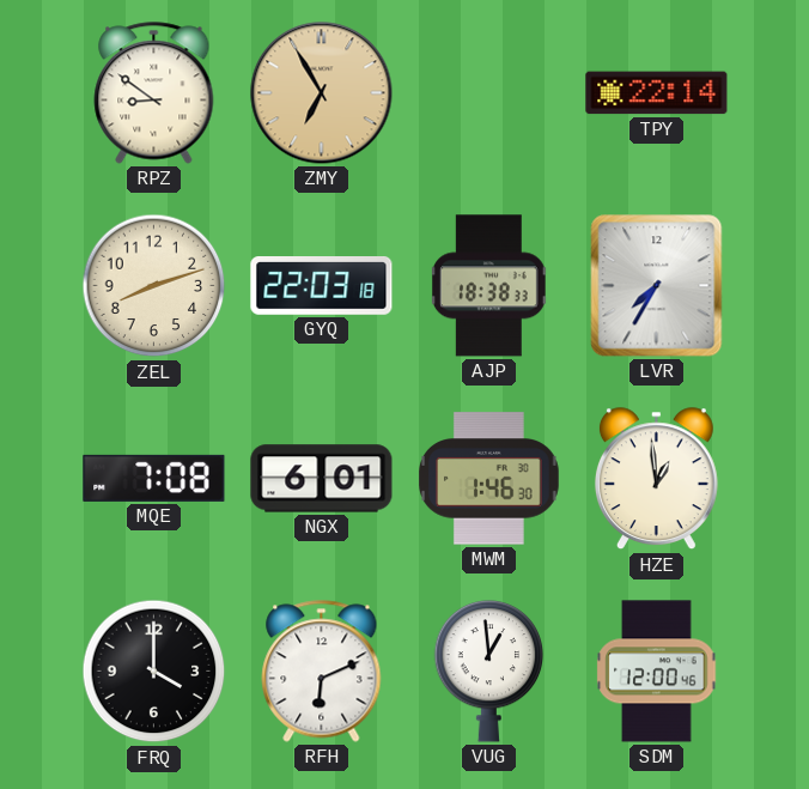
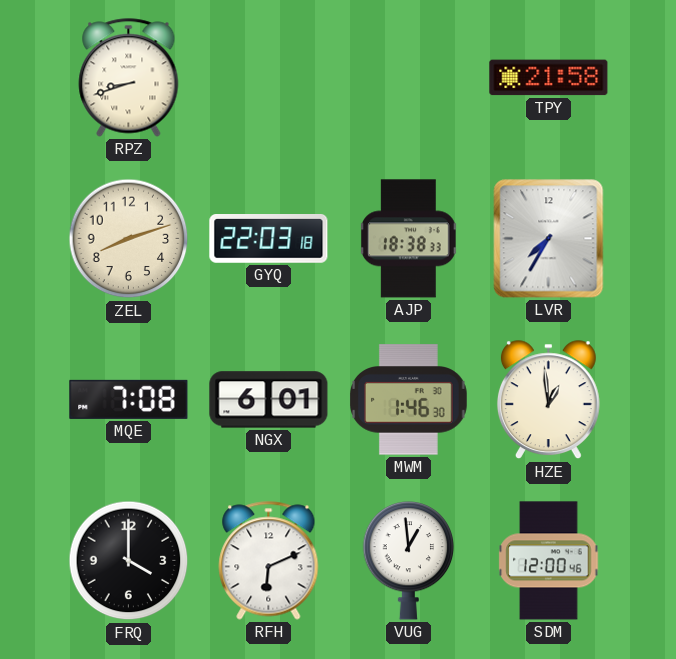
RPZ: 8:51 -> 8:42
ZMY: 6:55 -> none
TPY: 22:14 -> 21:58
